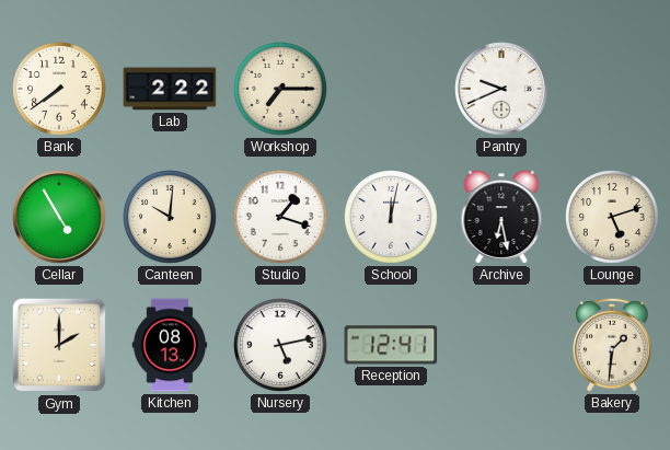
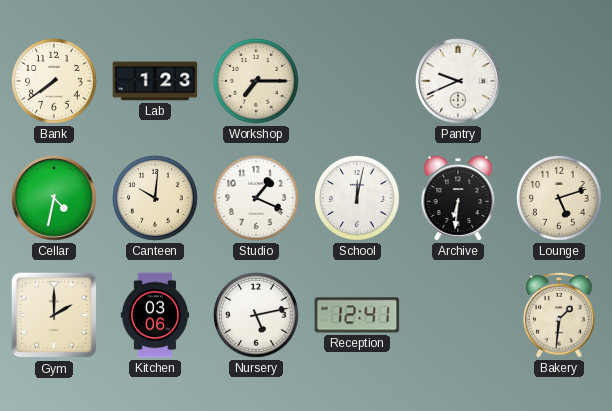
Lab: 2:22 -> 1:23
Cellar: 4:55 -> 4:32
Studio: 1:18 -> 1:19
Archive: 6:28 -> 6:31
Kitchen: 08:13 -> 03:06
